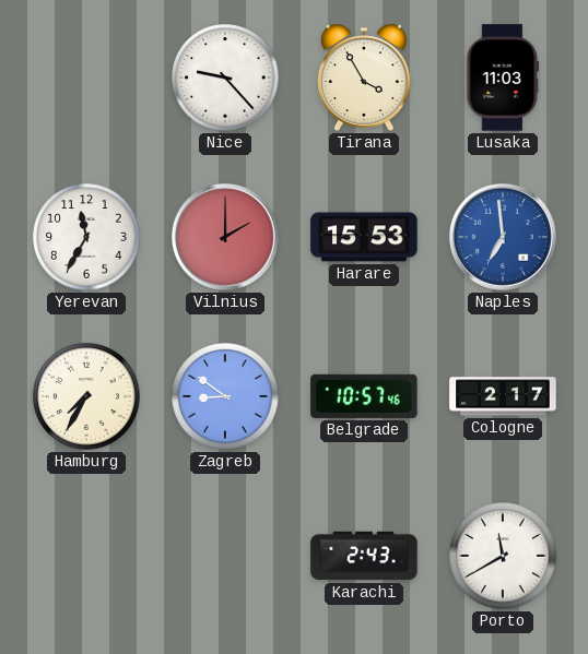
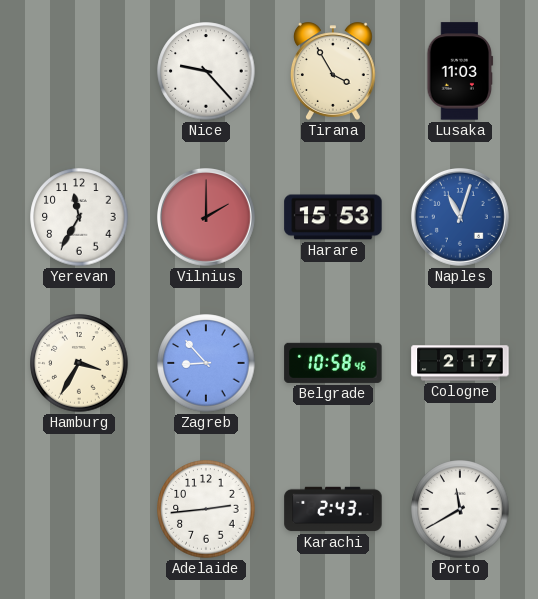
Naples: 6:59 -> 11:03
Hamburg: 7:35 -> 3:35
Zagreb: 8:51 -> 8:53
Belgrade: 10:57 -> 10:58
Adelaide: none -> 2:44
